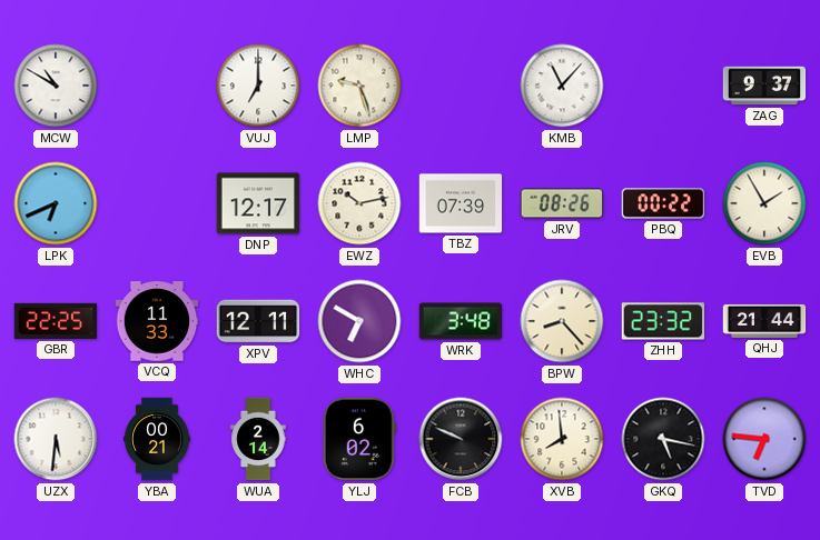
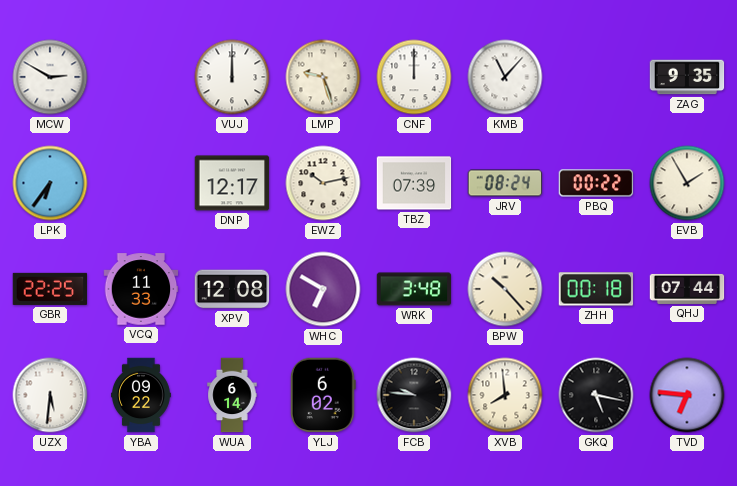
MCW: 10:50 -> 2:50
VUJ: 7:00 -> 12:00
CNF: none -> 12:00
ZAG: 9:37 -> 9:35
LPK: 6:41 -> 6:36
JRV: 08:26 -> 08:24
XPV: 12:11 -> 12:08
BPW: 8:23 -> 10:23
ZHH: 23:32 -> 00:18
QHJ: 21:44 -> 07:44
YBA: 00:21 -> 09:22
WUA: 2:14 -> 6:14
FCB: 9:49 -> 9:46
